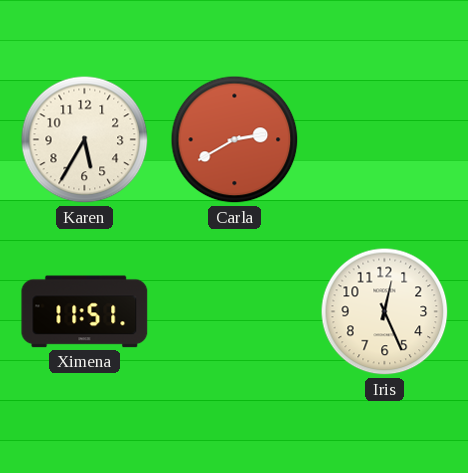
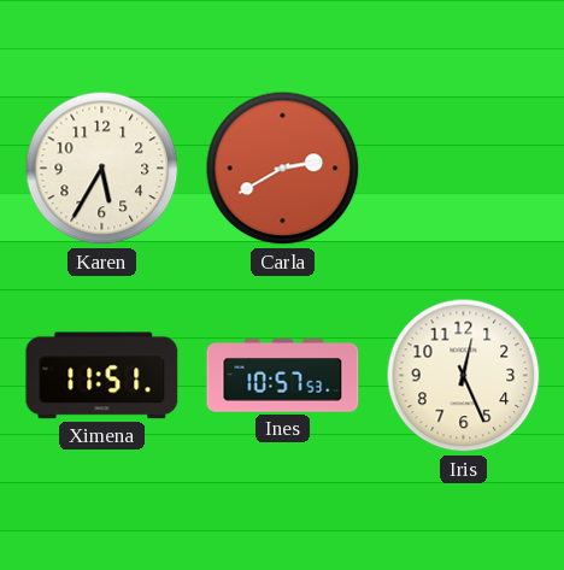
Ines: none -> 10:57
